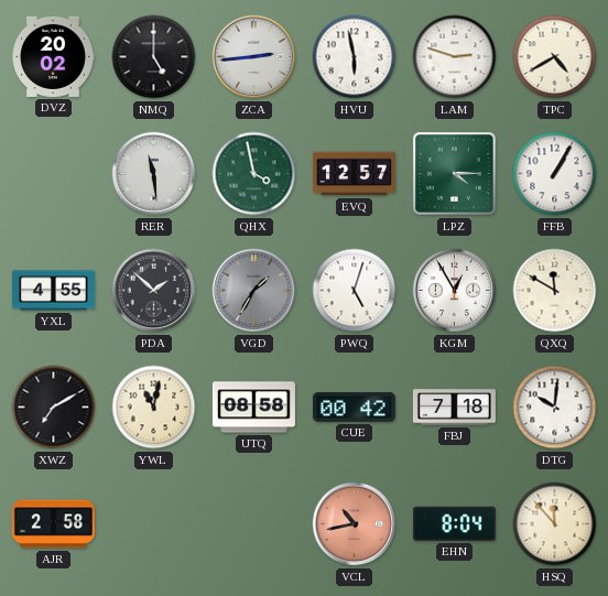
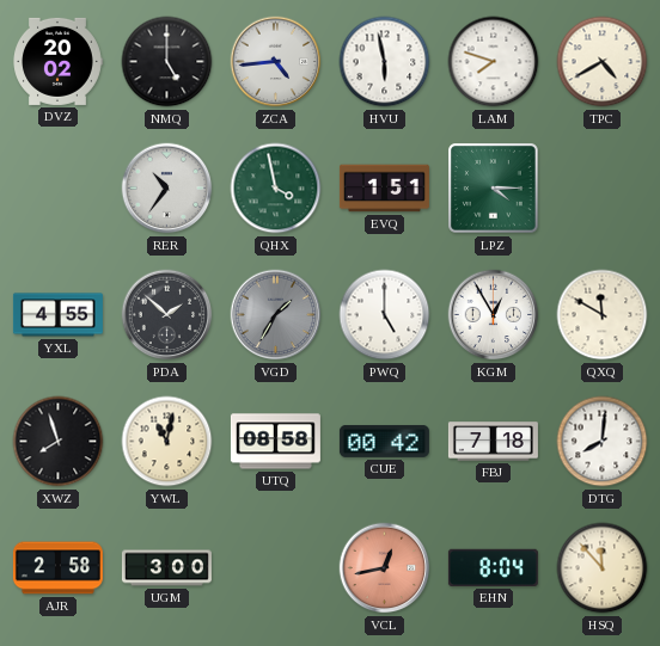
ZCA: 2:44 -> 4:44
LAM: 2:48 -> 7:48
RER: 11:29 -> 10:36
EVQ: 12:57 -> 1:51
FFB: 1:05 -> none
PWQ: 5:03 -> 5:00
XWZ: 7:10 -> 7:57
DTG: 10:01 -> 8:01
UGM: none -> 3:00
VCL: 10:43 -> 12:43
